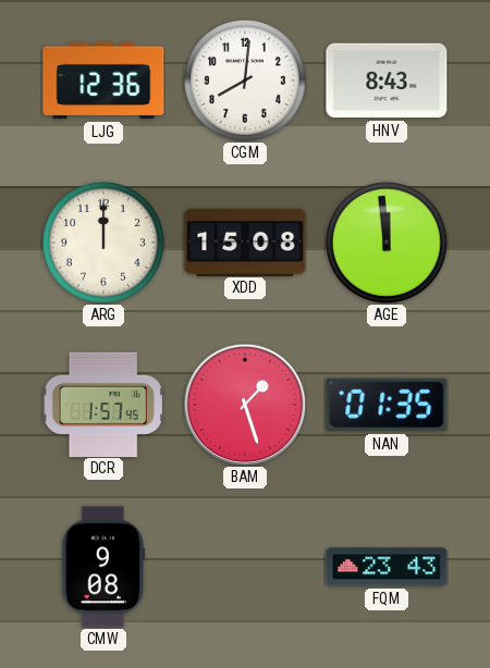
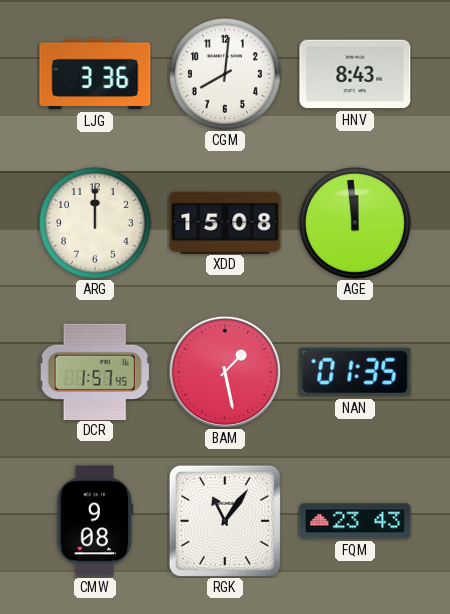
LJG: 12:36 -> 3:36
BAM: 1:27 -> 1:28
RGK: none -> 11:06
